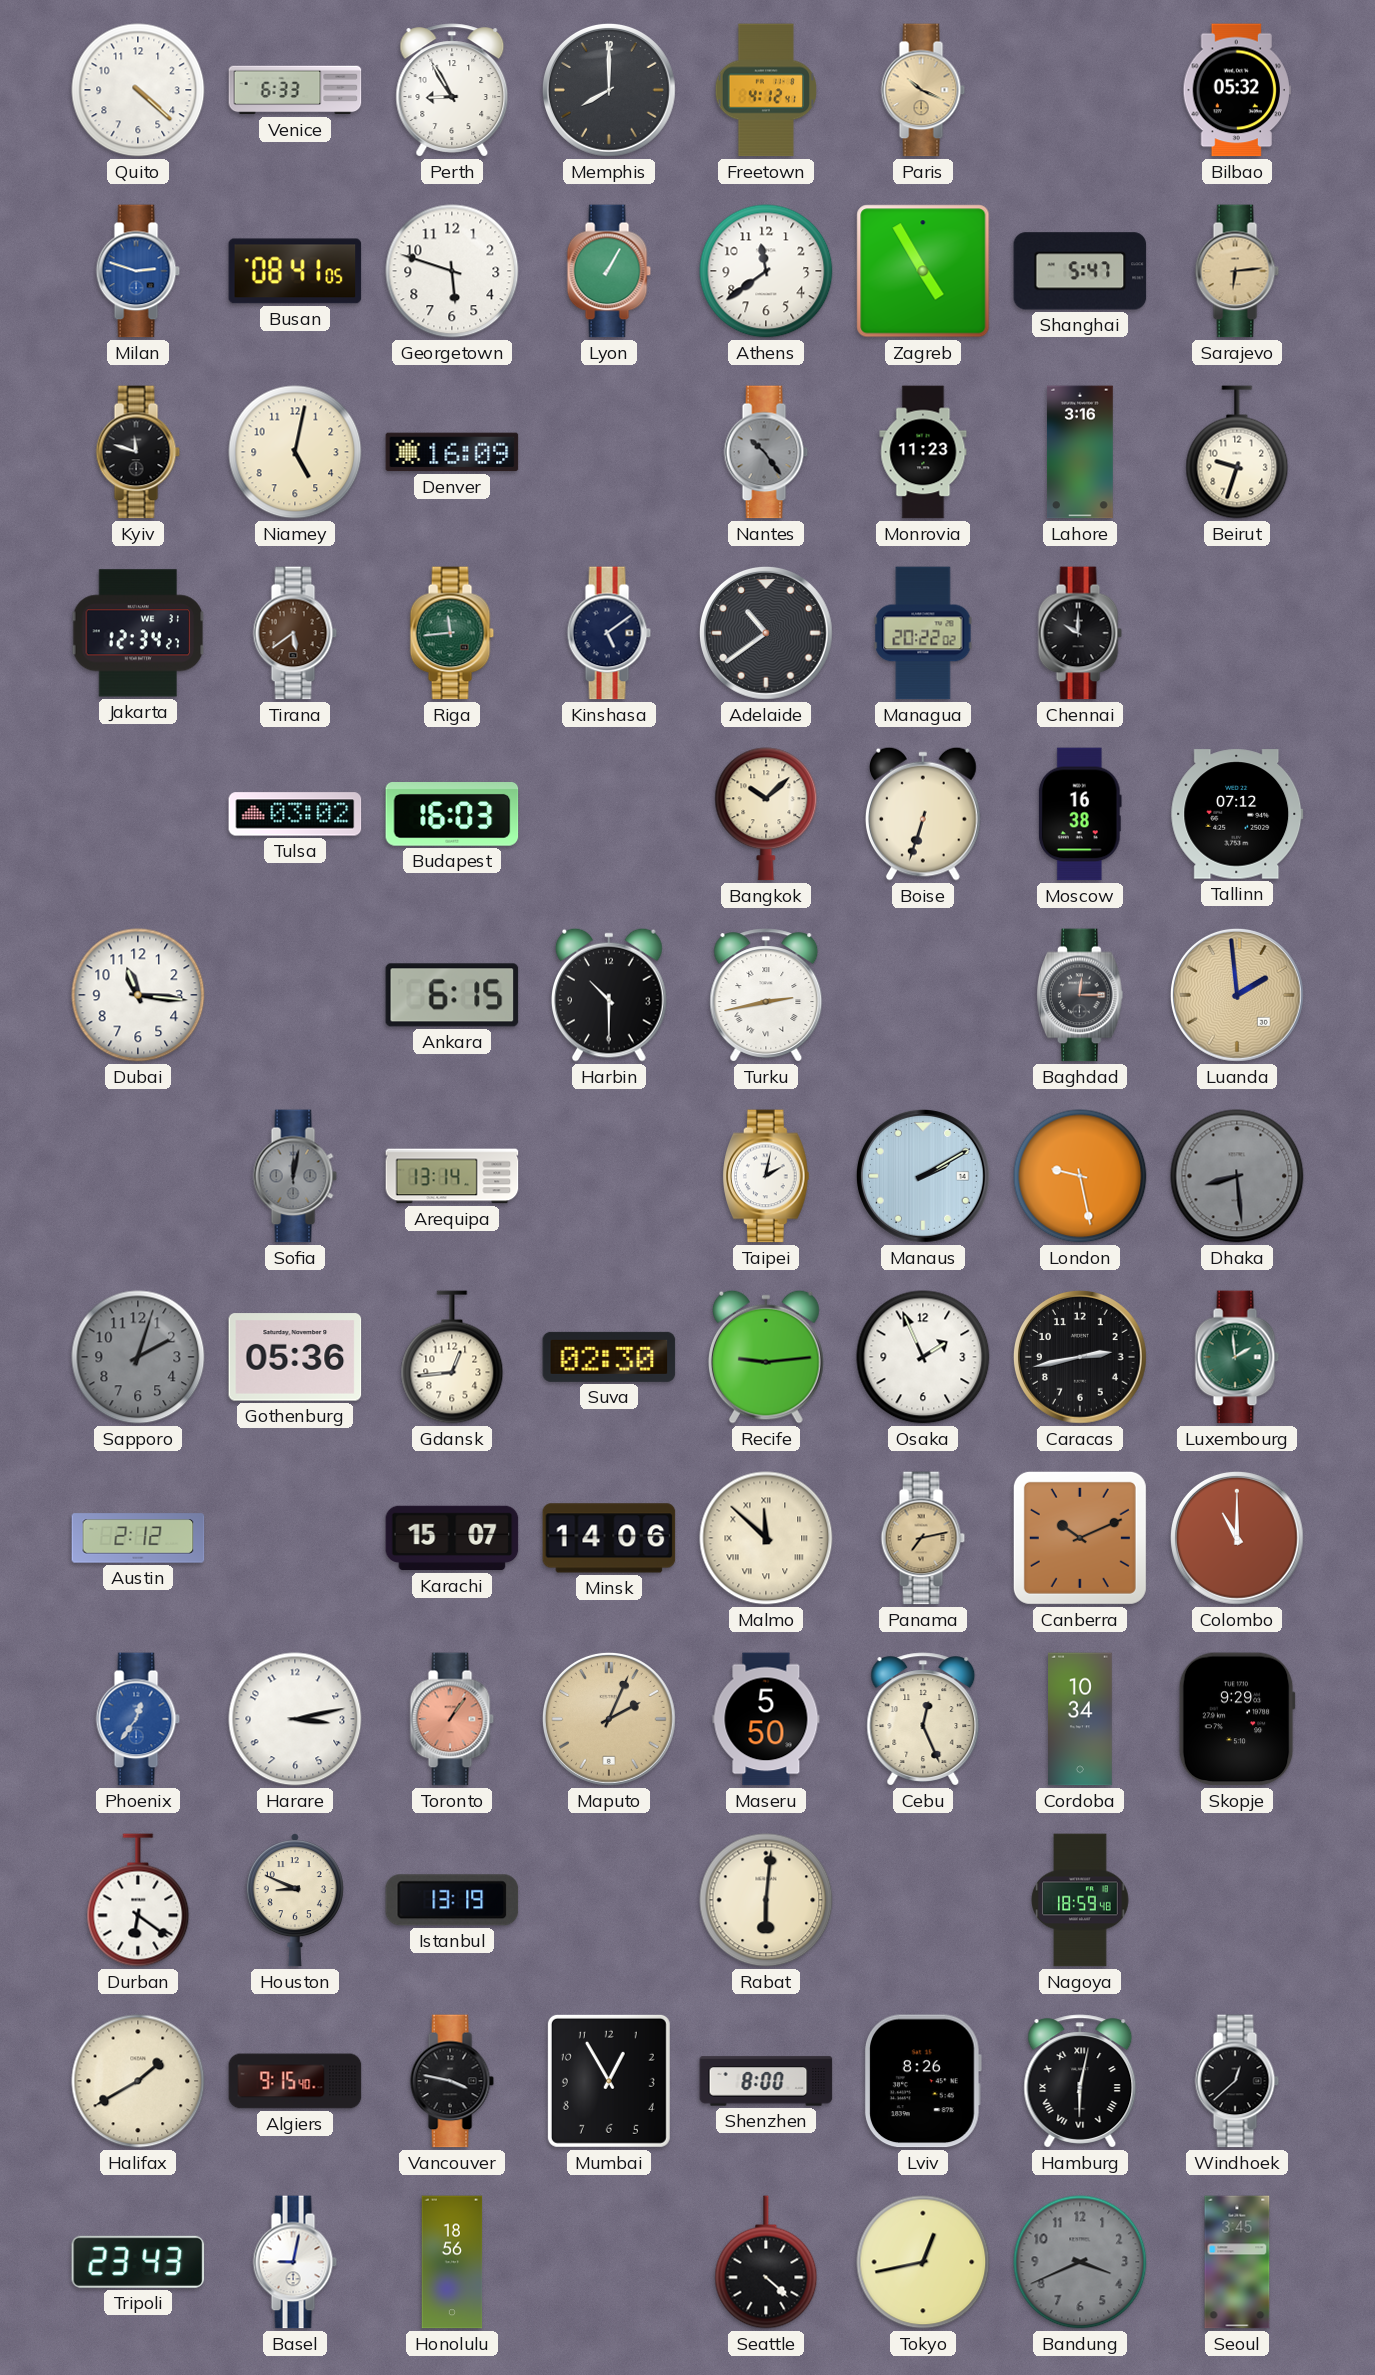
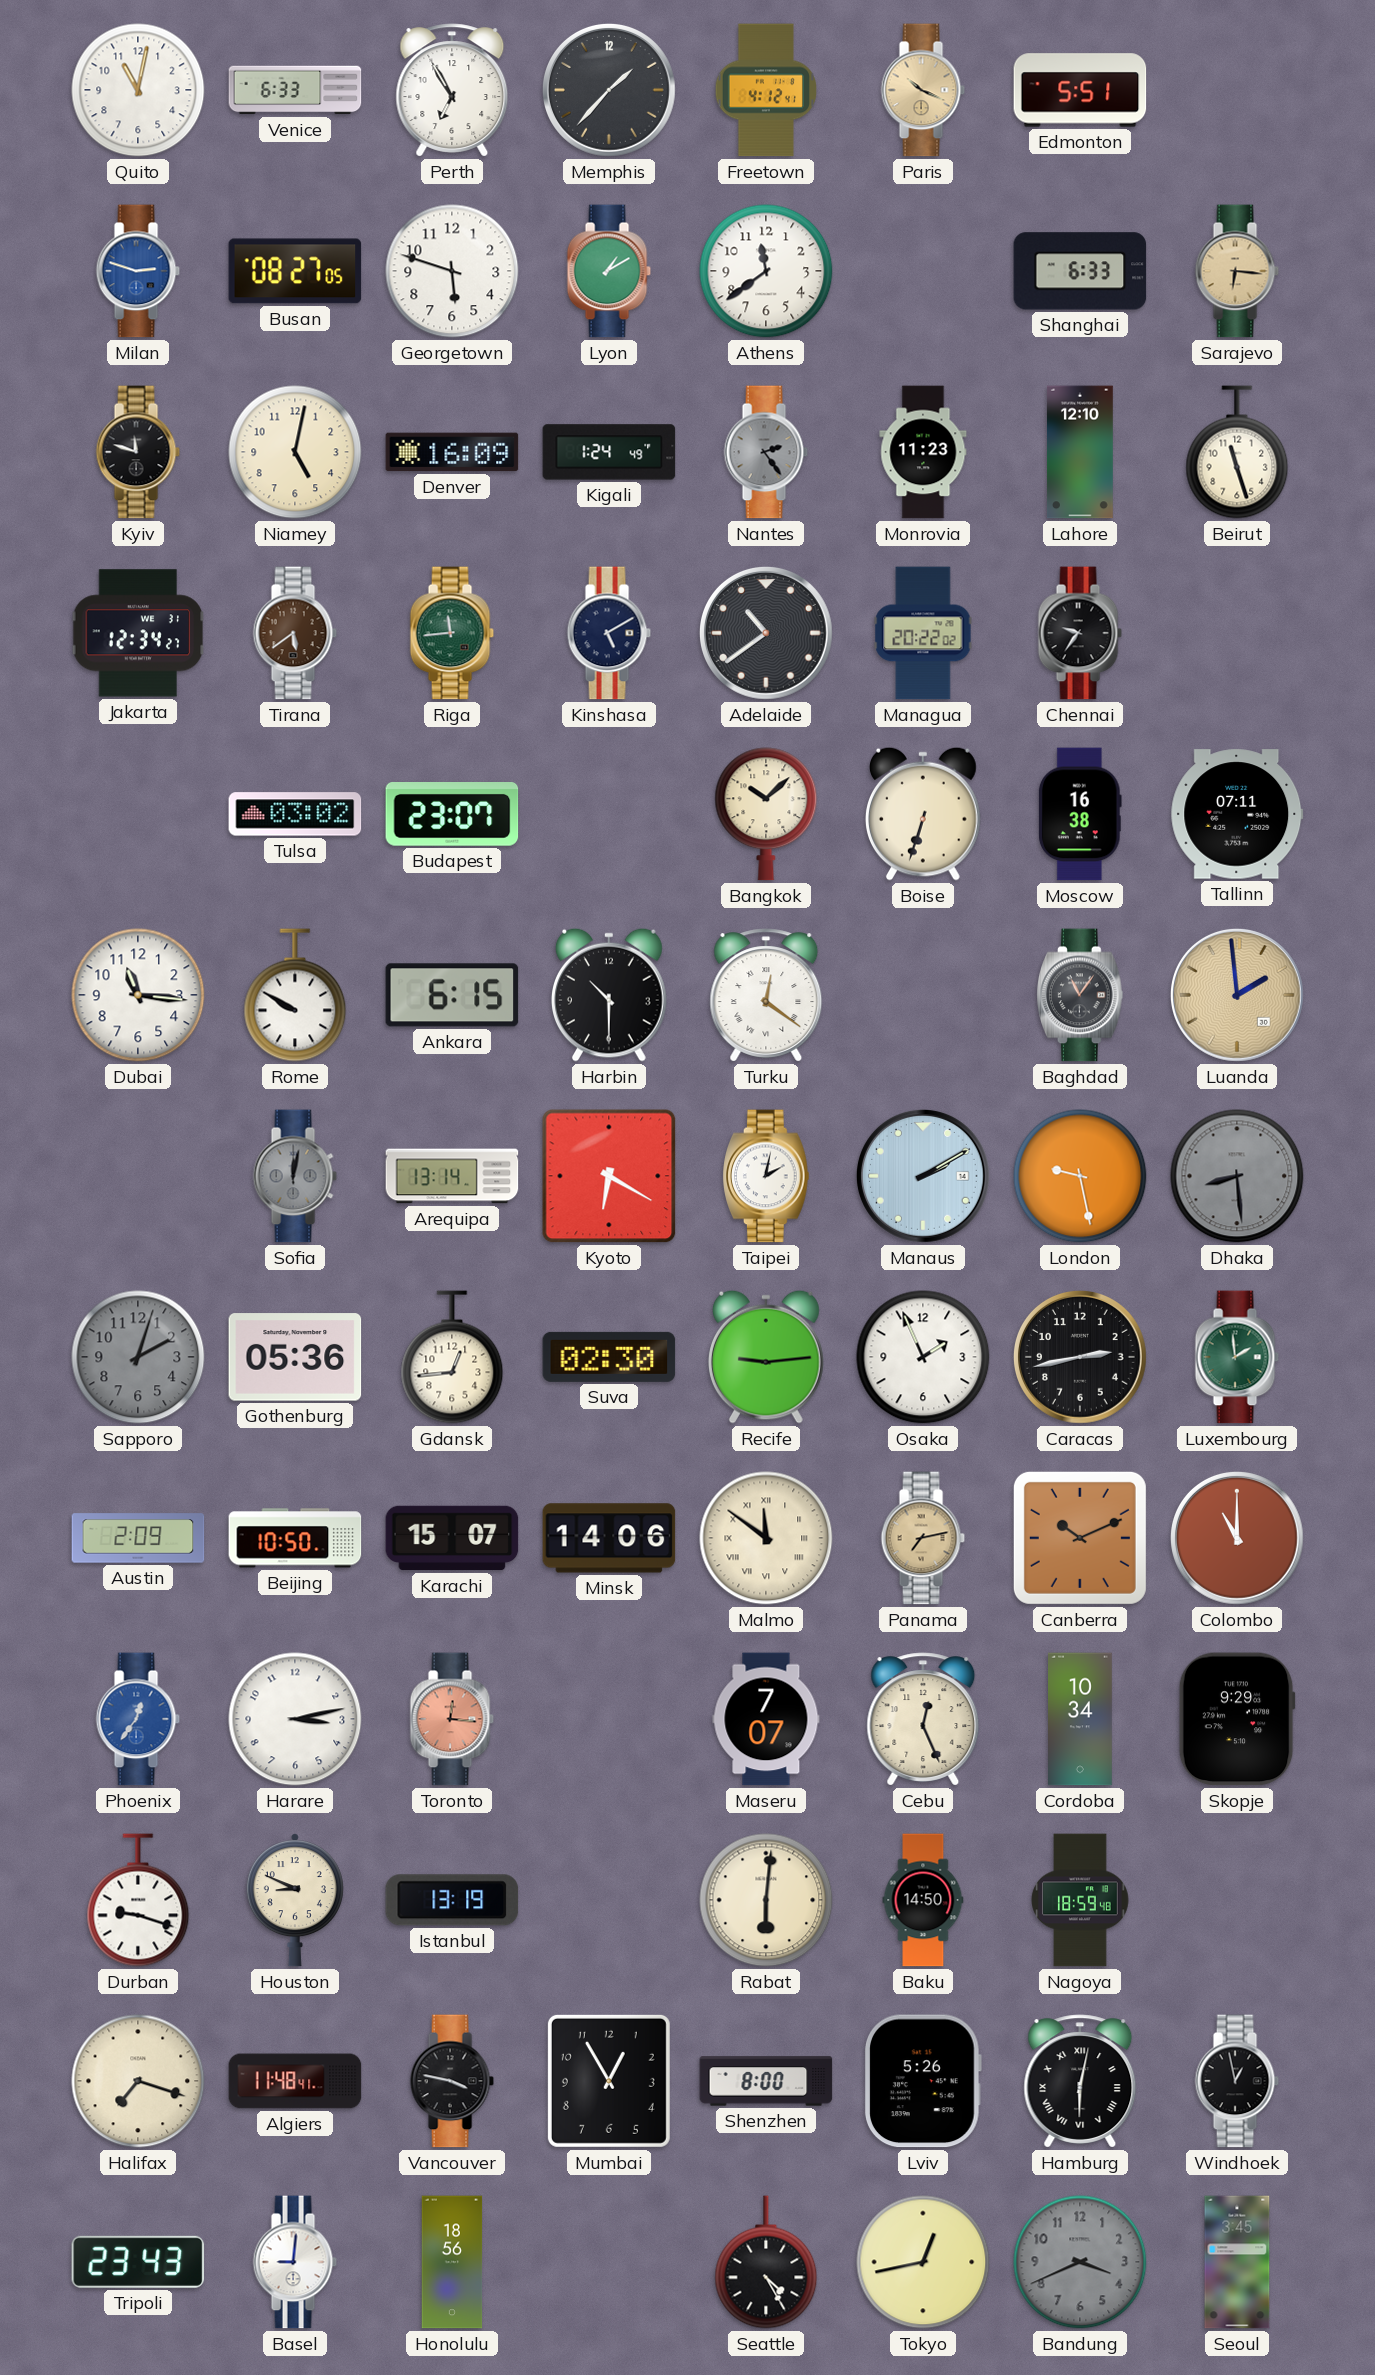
Quito: 4:22 -> 11:02
Perth: 8:55 -> 6:55
Memphis: 8:00 -> 1:37
Edmonton: none -> 5:51
Bilbao: 05:32 -> none
Busan: 08:41 -> 08:27
Lyon: 1:05 -> 1:10
Zagreb: 4:55 -> none
Shanghai: 5:47 -> 6:33
Sarajevo: 6:14 -> 6:16
Kigali: none -> 1:24
Nantes: 10:24 -> 2:24
Lahore: 3:16 -> 12:10
Beirut: 9:33 -> 11:27
Kinshasa: 5:09 -> 5:10
Chennai: 10:00 -> 9:36
Budapest: 16:03 -> 23:07
Tallinn: 07:12 -> 07:11
Rome: none -> 9:50
Turku: 2:43 -> 12:21
Baghdad: 12:15 -> 11:06
Kyoto: none -> 6:20
Austin: 2:12 -> 2:09
Beijing: none -> 10:50
Malmo: 11:52 -> 11:51
Toronto: 1:06 -> 12:16
Maputo: 2:04 -> none
Maseru: 5:50 -> 7:07
Durban: 6:21 -> 9:18
Baku: none -> 14:50
Halifax: 1:40 -> 7:18
Algiers: 9:15 -> 11:48
Lviv: 8:26 -> 5:26
Windhoek: 12:38 -> 12:58
Basel: 9:02 -> 9:01
Seattle: 4:22 -> 4:25
